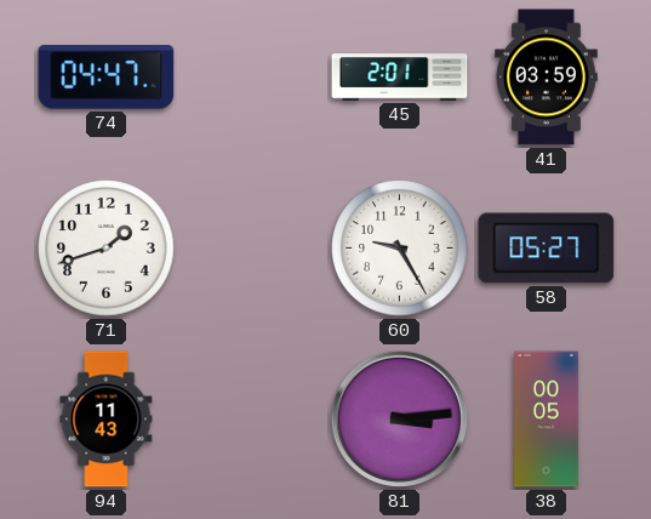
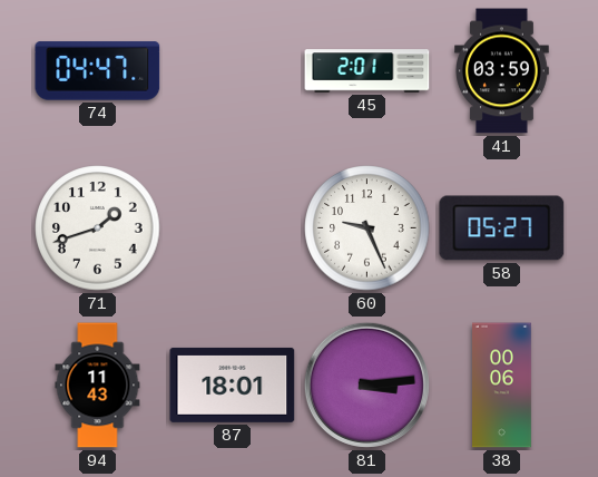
60: 9:25 -> 9:26
87: none -> 18:01
38: 00:05 -> 00:06
